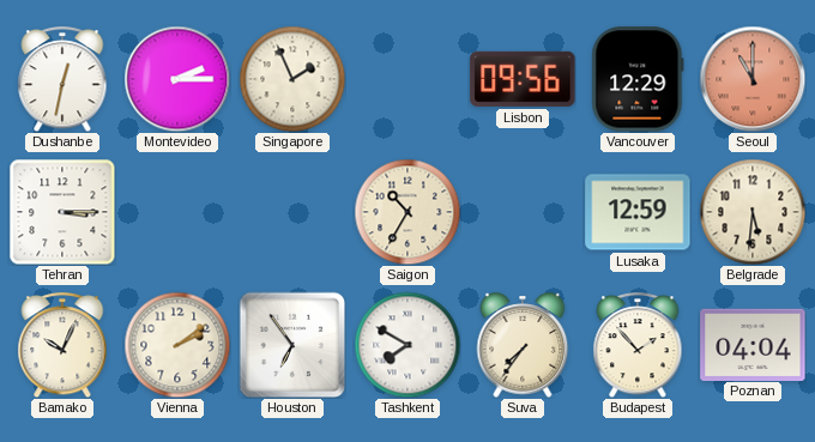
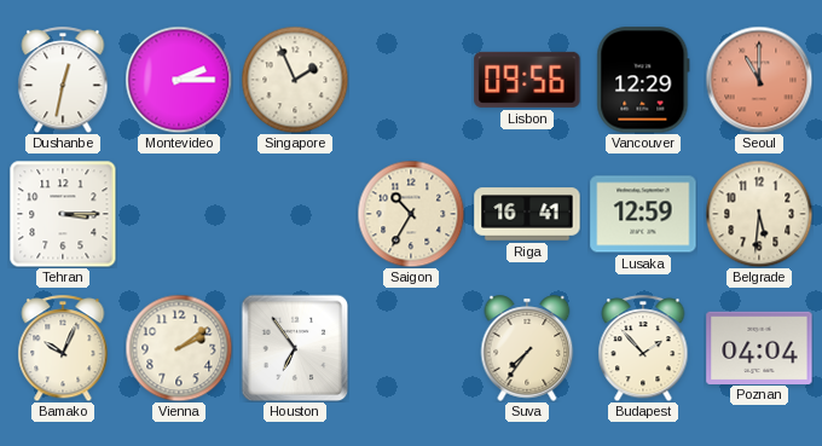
Riga: none -> 16:41
Tashkent: 7:50 -> none
